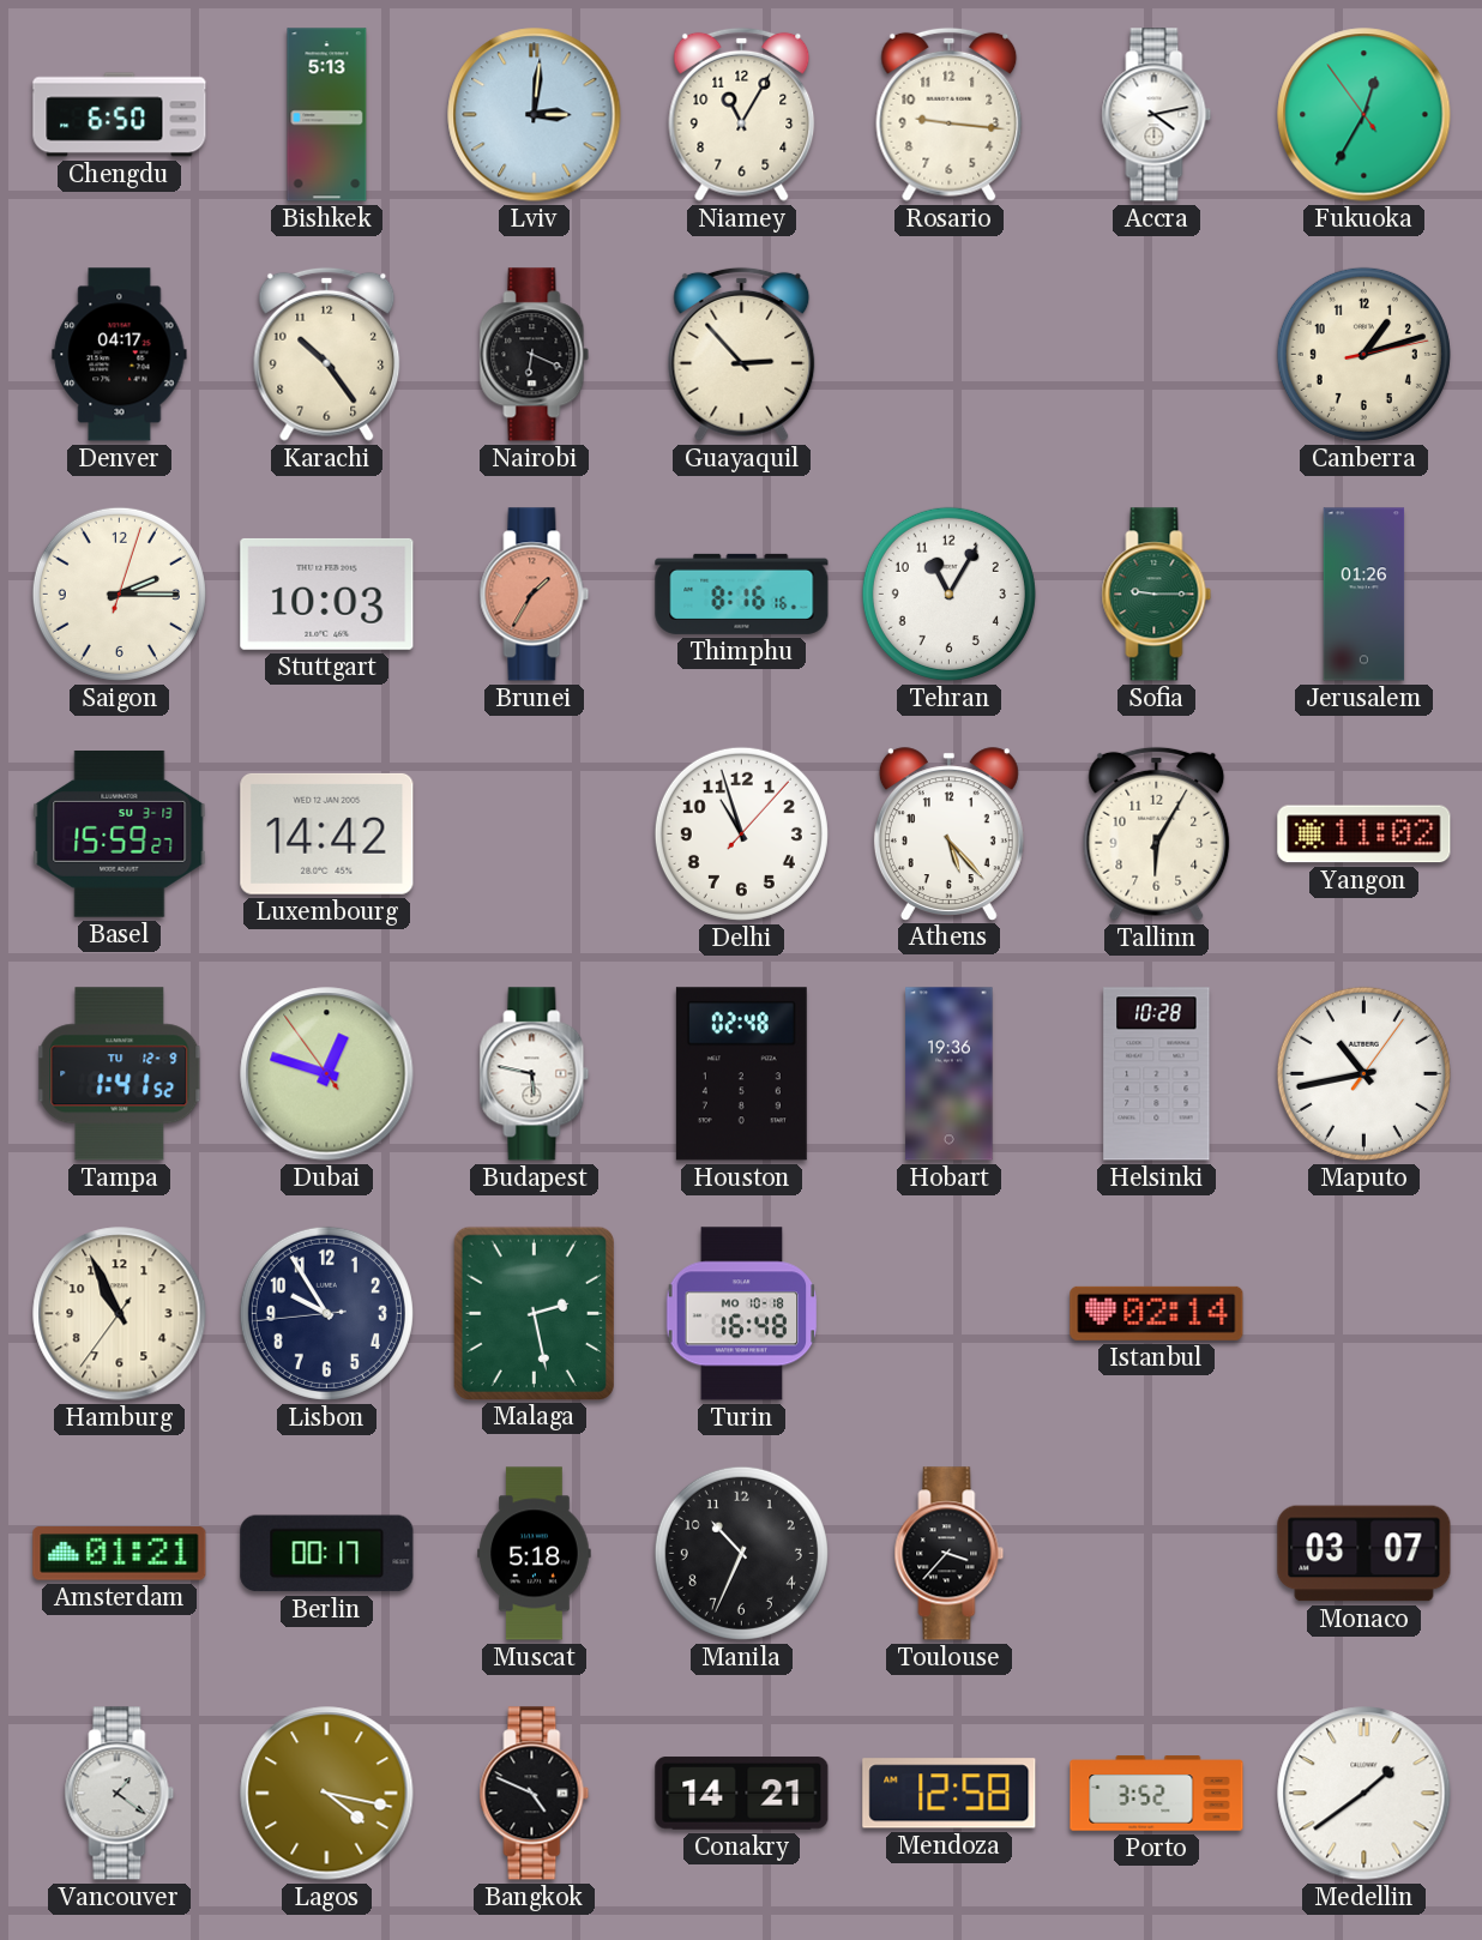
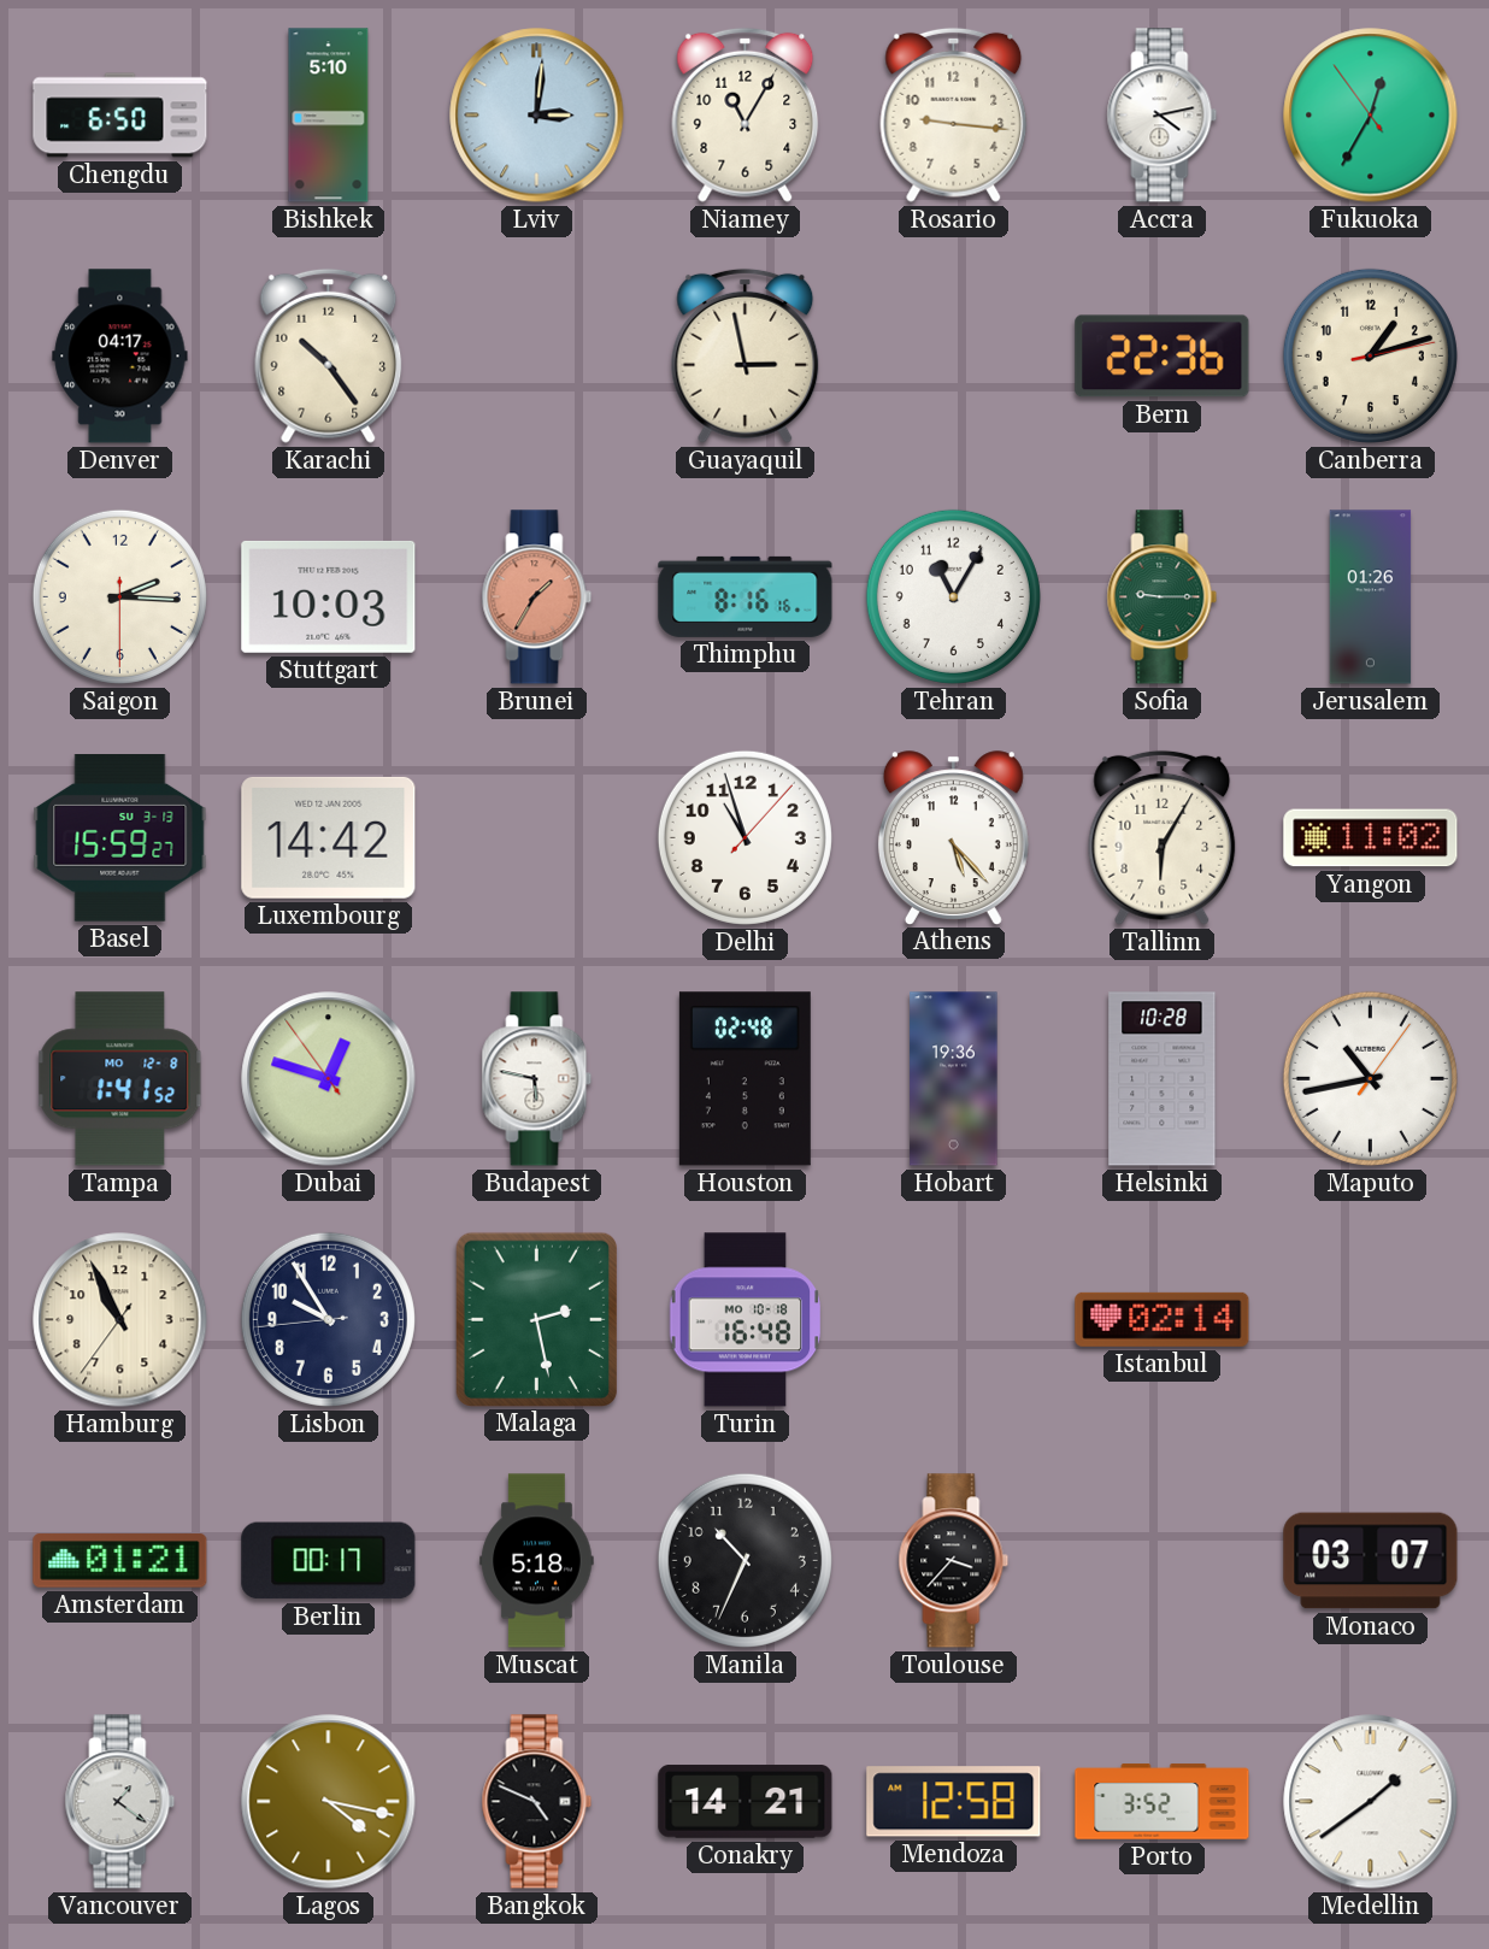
Bishkek: 5:13 -> 5:10
Nairobi: 6:19 -> none
Guayaquil: 2:53 -> 2:58
Bern: none -> 22:36
Saigon: 2:15:03 -> 2:15:30
Tampa date: TU 12-9 -> MO 12-8
